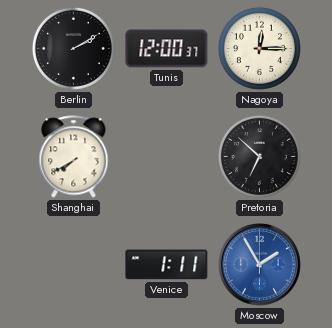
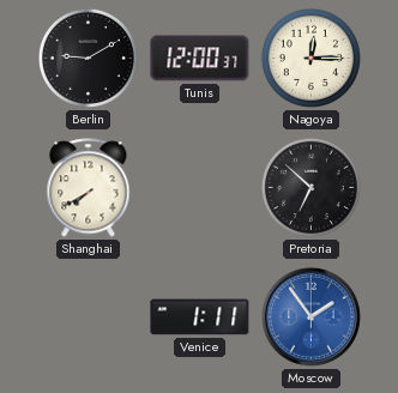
Berlin: 2:10 -> 9:10
Moscow: 1:55 -> 1:54
